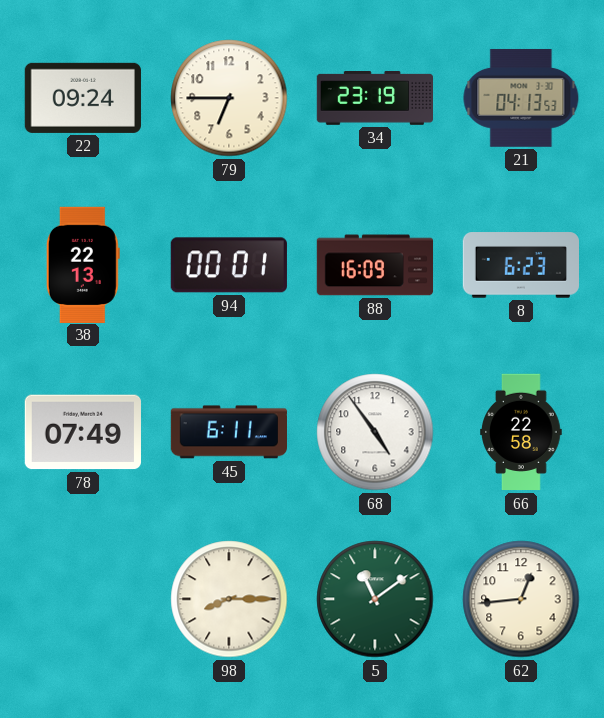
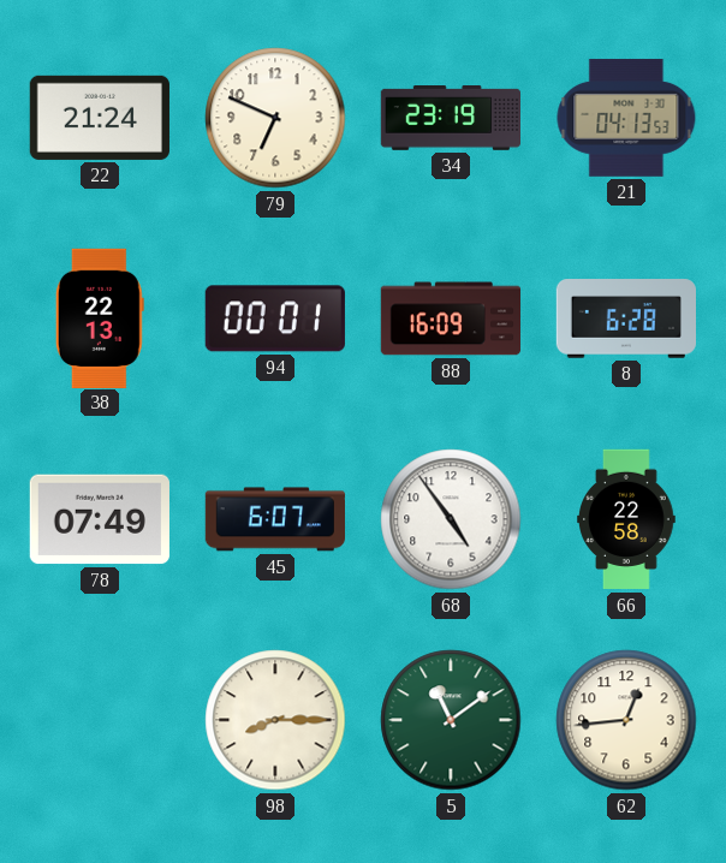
22: 09:24 -> 21:24
79: 6:45 -> 6:49
8: 6:23 -> 6:28
45: 6:11 -> 6:07
